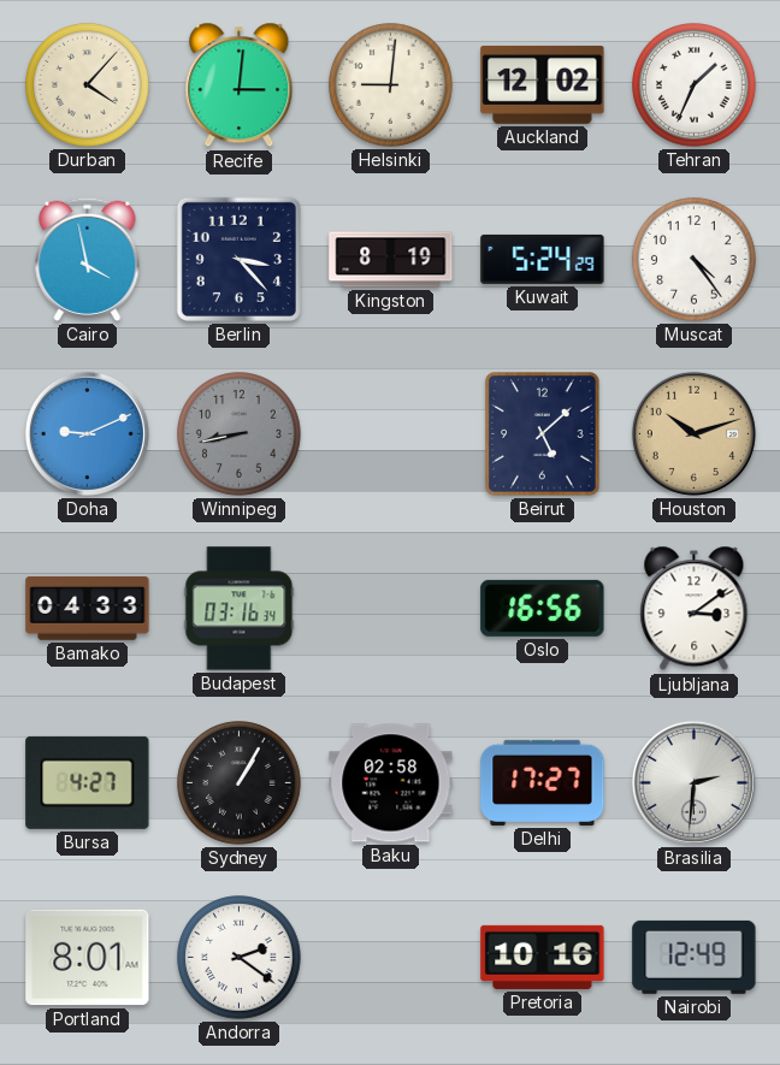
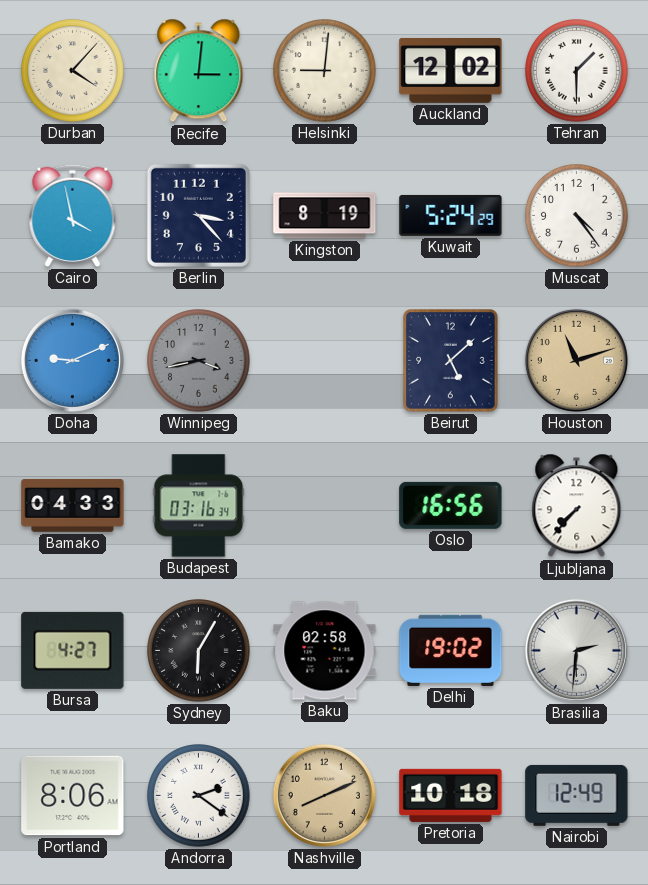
Tehran: 1:34 -> 1:30
Winnipeg: 8:43 -> 3:43
Houston: 10:12 -> 11:12
Ljubljana: 3:09 -> 7:37
Sydney: 1:05 -> 6:05
Delhi: 17:27 -> 19:02
Portland: 8:01 -> 8:06
Nashville: none -> 8:11
Pretoria: 10:16 -> 10:18
